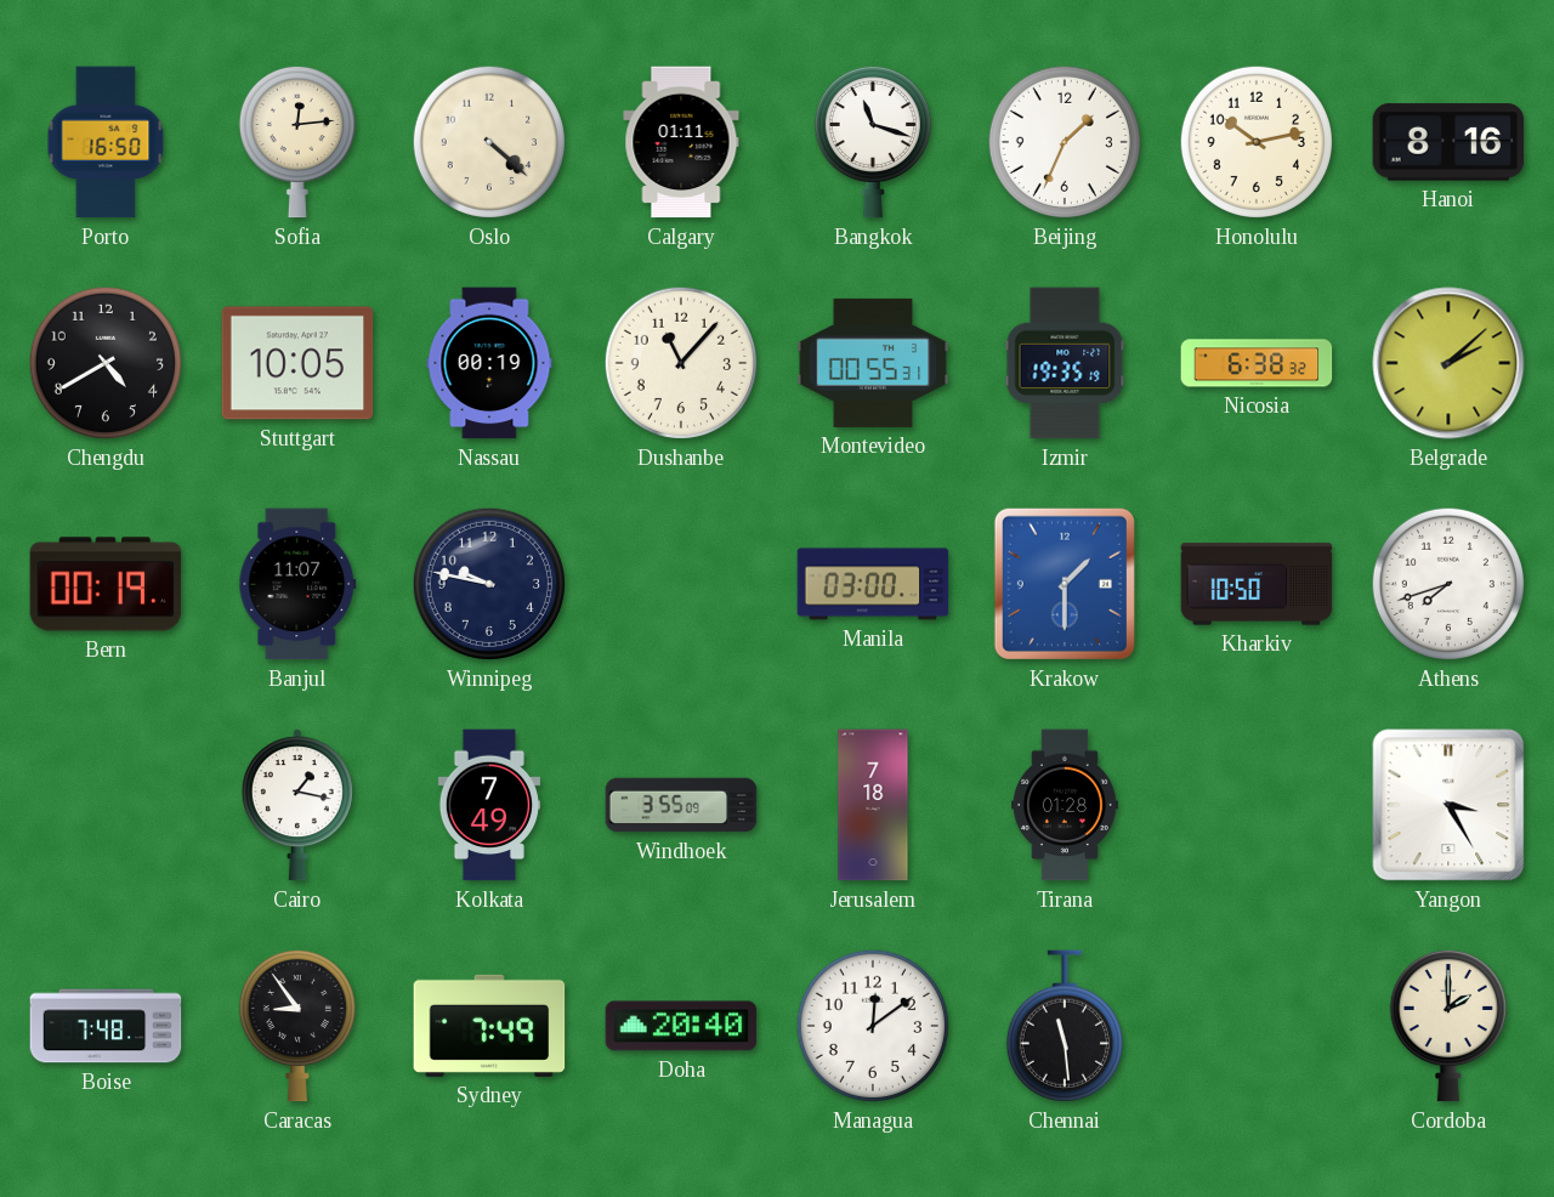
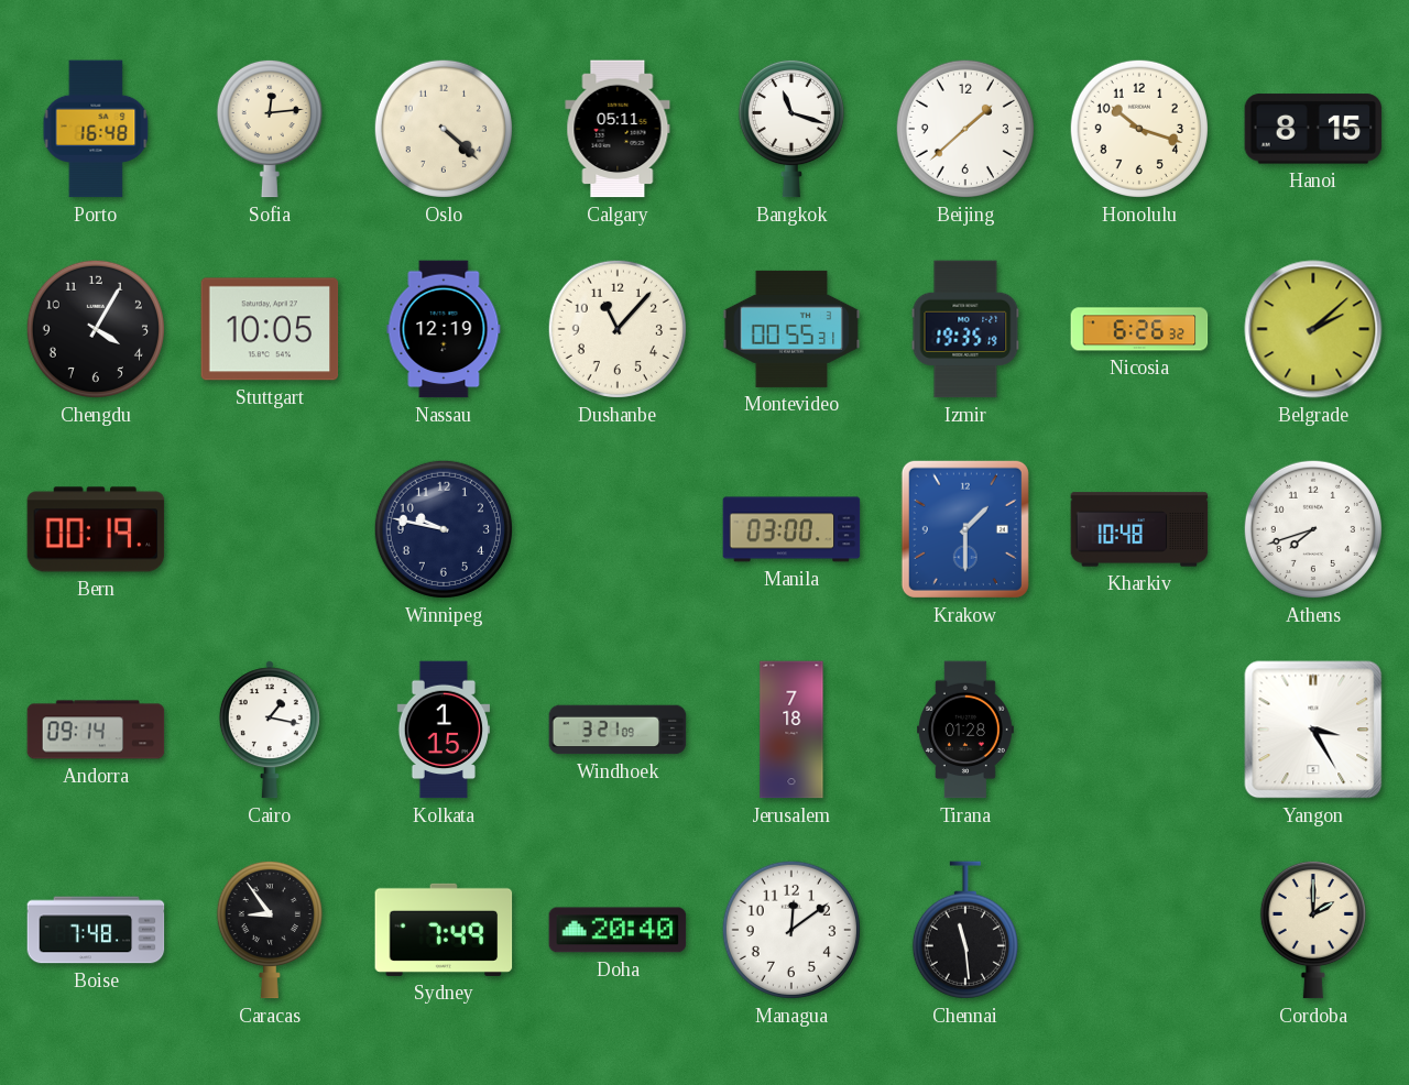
Porto: 16:50 -> 16:48
Calgary: 01:11 -> 05:11
Beijing: 1:34 -> 1:38
Honolulu: 10:13 -> 10:18
Hanoi: 8:16 -> 8:15
Chengdu: 4:40 -> 4:05
Nassau: 00:19 -> 12:19
Nicosia: 6:38 -> 6:26
Banjul: 11:07 -> none
Kharkiv: 10:50 -> 10:48
Andorra: none -> 09:14
Kolkata: 7:49 -> 1:15
Windhoek: 3:55 -> 3:21
